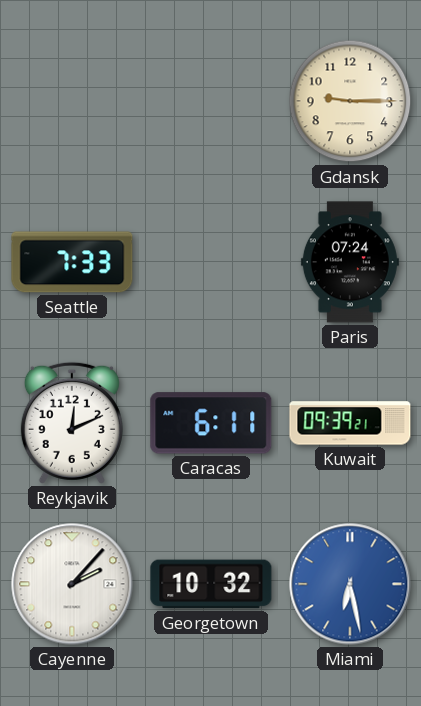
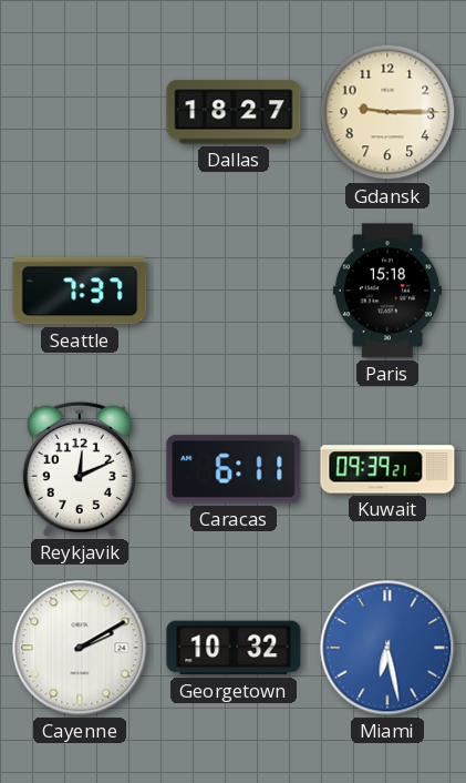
Dallas: none -> 18:27
Seattle: 7:33 -> 7:37
Paris: 07:24 -> 15:18
Cayenne: 2:07 -> 2:10
